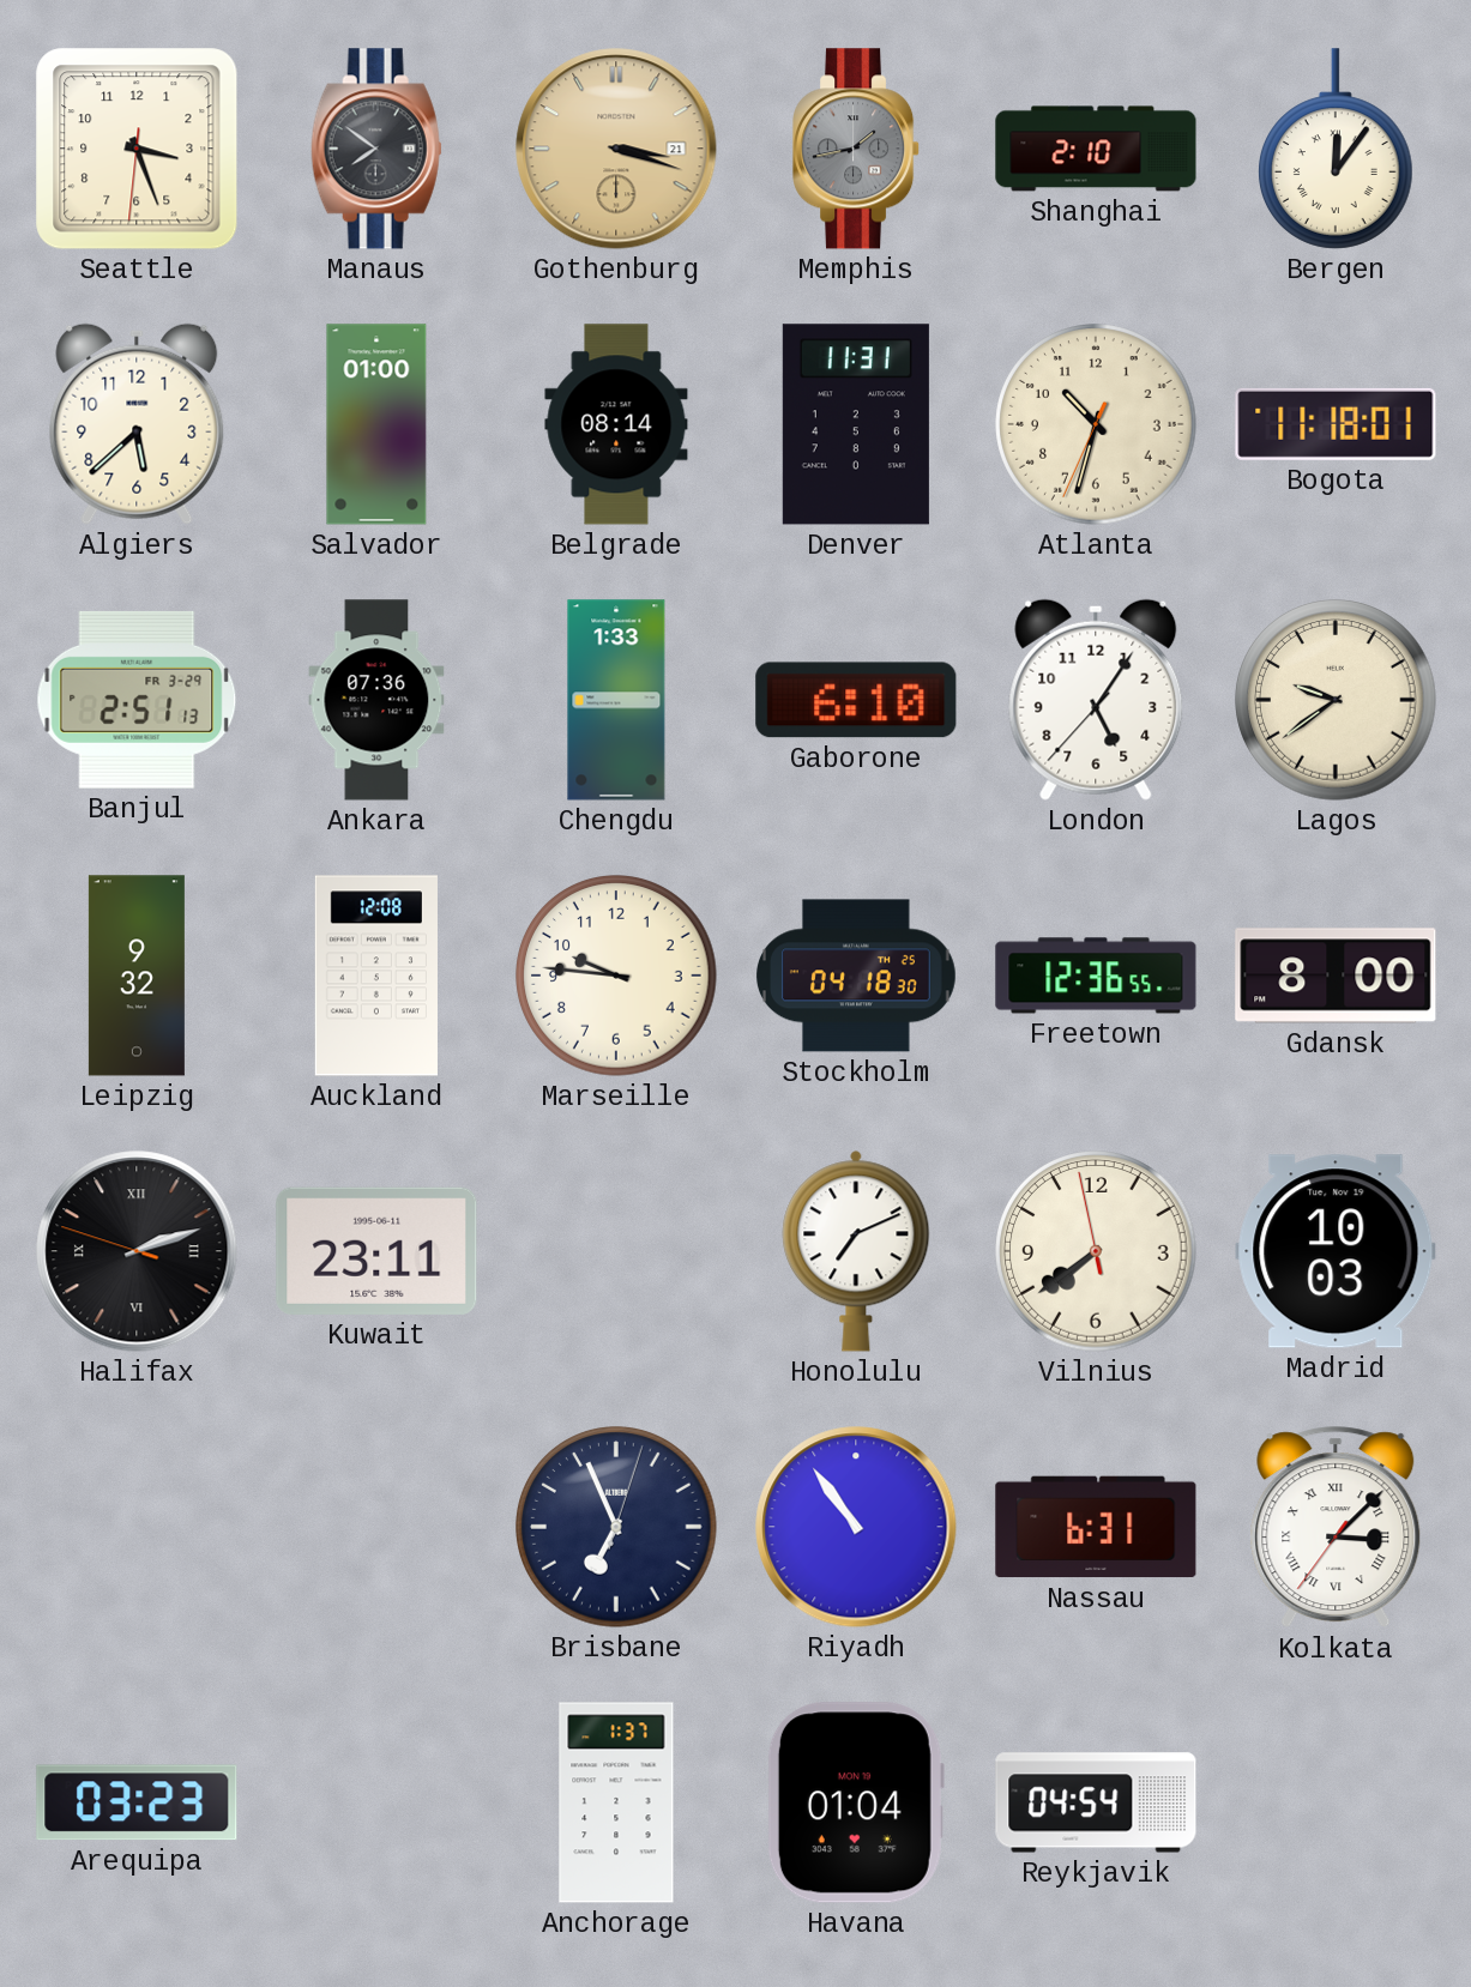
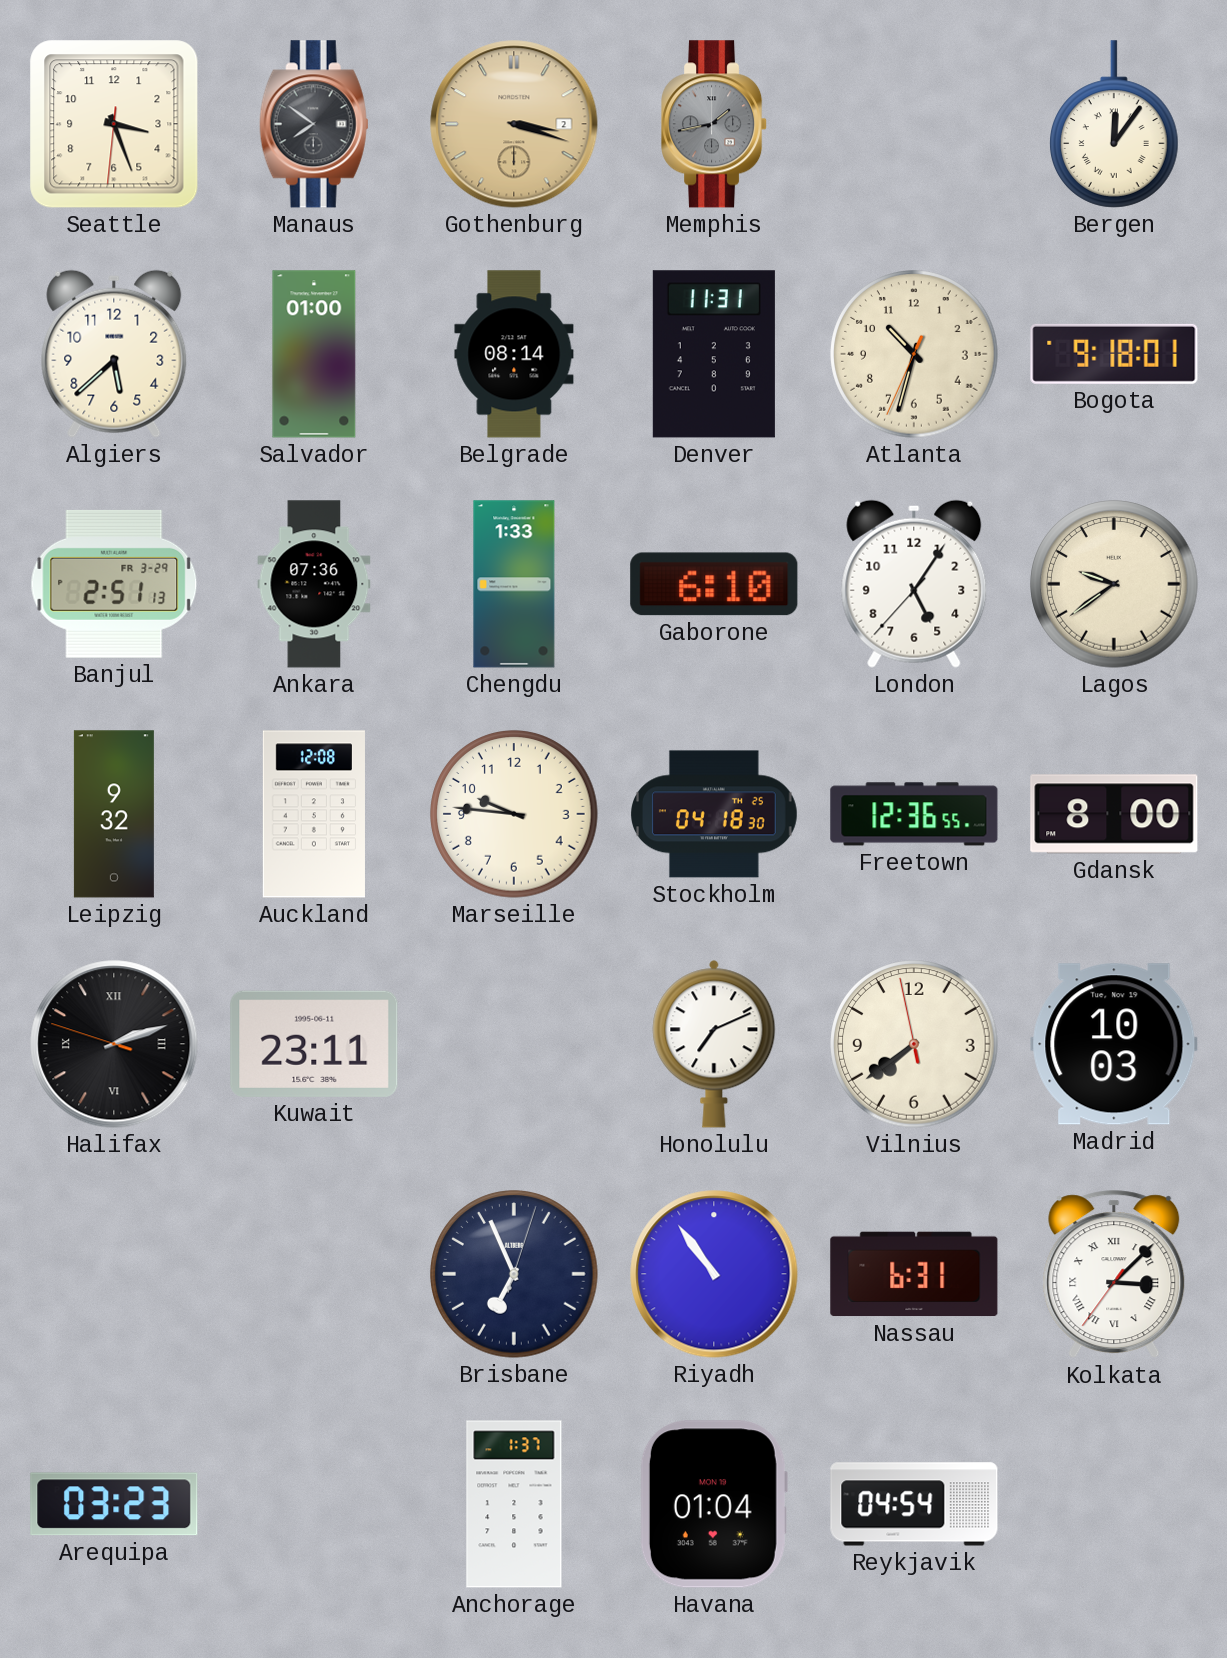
Gothenburg date: 21 -> 2
Shanghai: 2:10 -> none
Bogota: 11:18 -> 9:18
